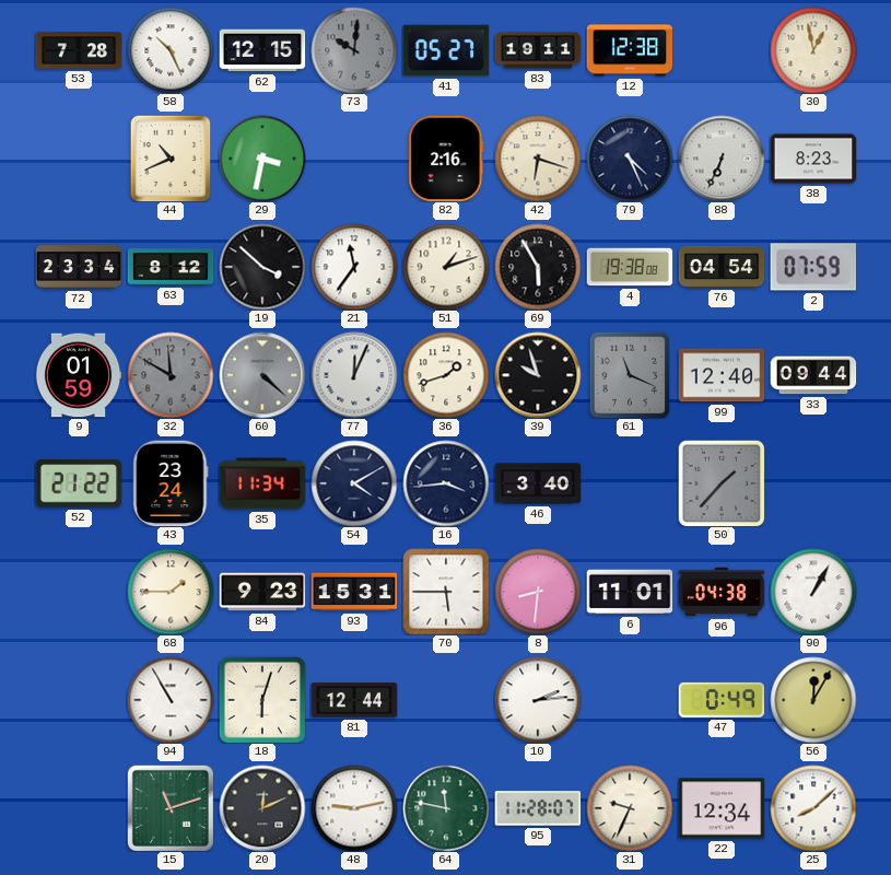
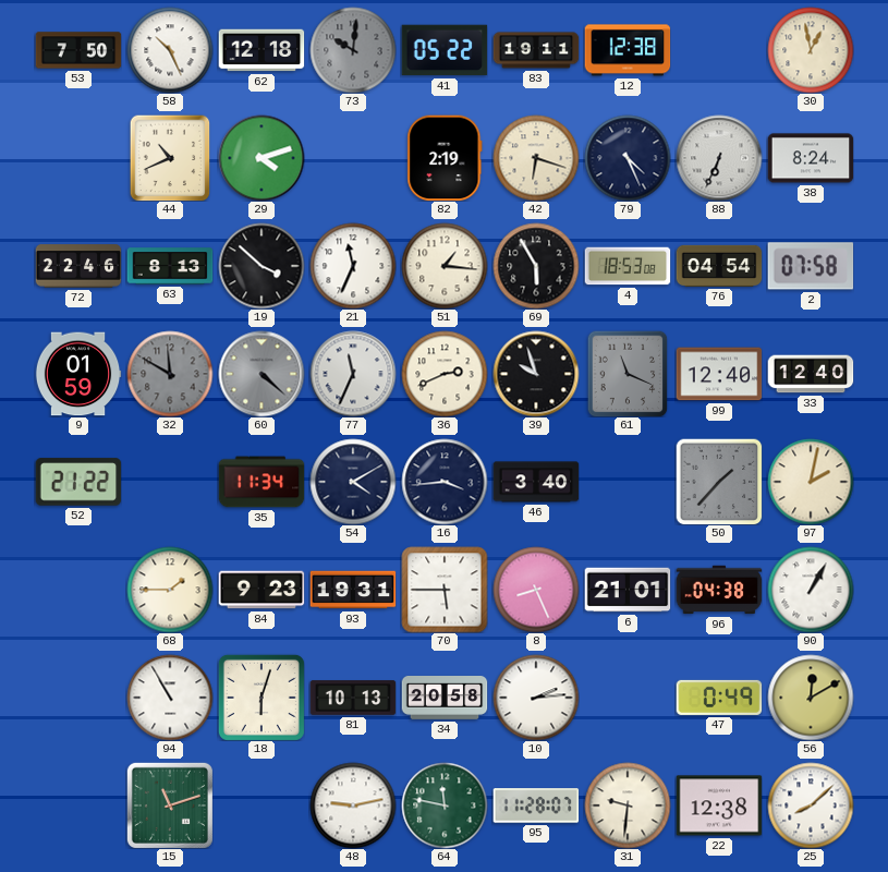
53: 7:28 -> 7:50
62: 12:15 -> 12:18
41: 05:27 -> 05:22
29: 3:32 -> 4:12
82: 2:16 -> 2:19
38: 8:23 -> 8:24
72: 23:34 -> 22:46
63: 8:12 -> 8:13
21: 11:36 -> 11:34
51: 1:12 -> 1:16
4: 19:38 -> 18:53
2: 07:59 -> 07:58
77: 12:04 -> 11:34
36: 1:42 -> 2:41
33: 09:44 -> 12:40
43: 23:24 -> none
97: none -> 2:02
93: 15:31 -> 19:31
8: 8:31 -> 8:26
6: 11:01 -> 21:01
81: 12:44 -> 10:13
34: none -> 20:58
56: 12:05 -> 12:10
20: 12:11 -> none
31: 9:34 -> 9:31
22: 12:34 -> 12:38
